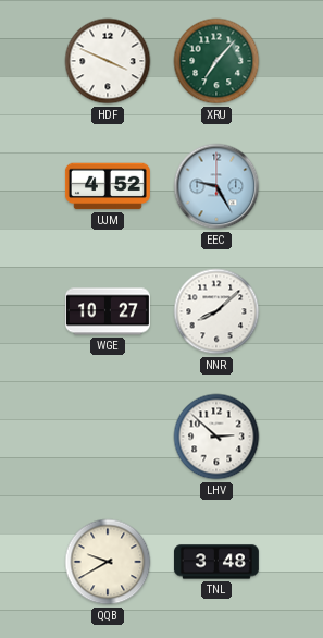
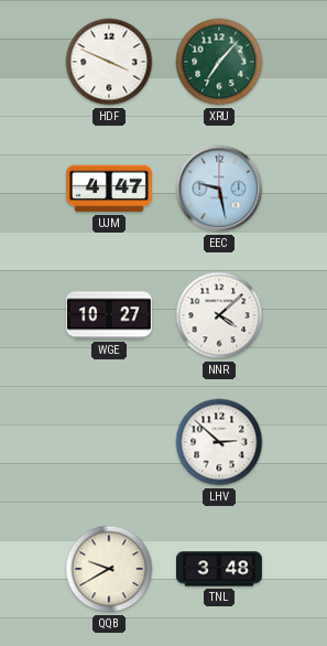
UJM: 4:52 -> 4:47
EEC: 9:25 -> 9:28
NNR: 8:08 -> 4:08
